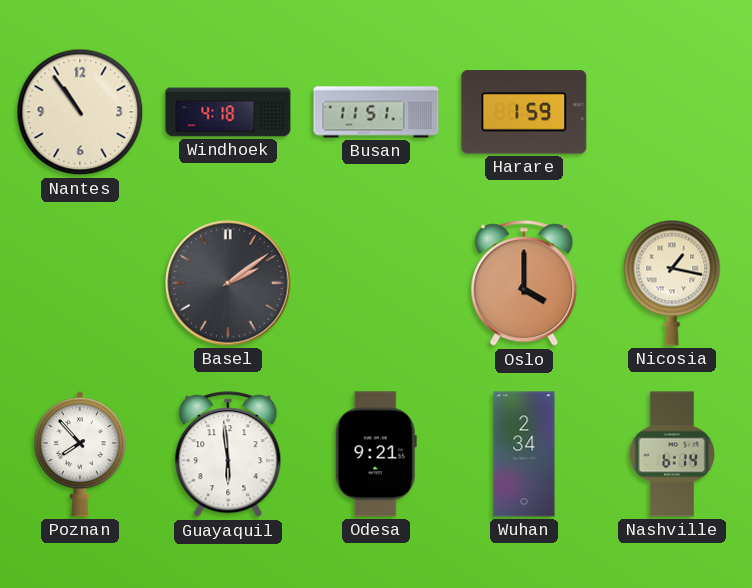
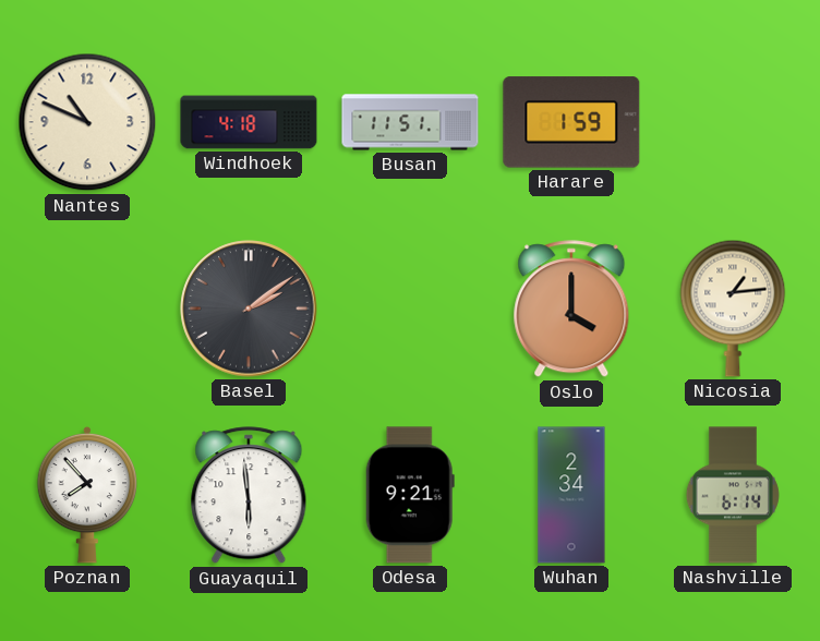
Nantes: 10:54 -> 10:49
Nicosia: 1:17 -> 1:14
